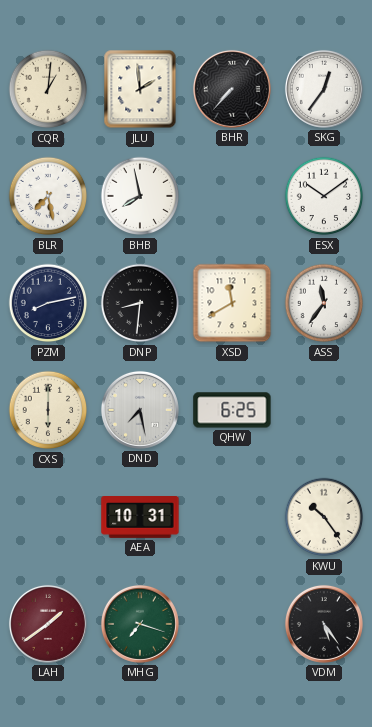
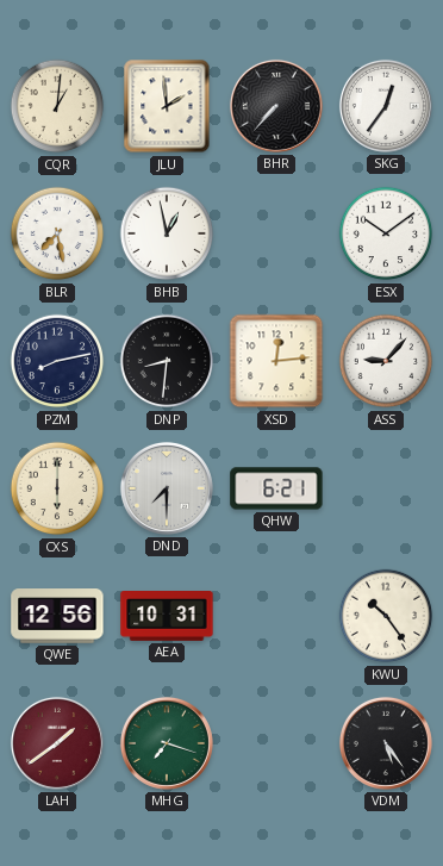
BHB: 7:58 -> 12:58
XSD: 11:40 -> 12:14
ASS: 11:36 -> 9:07
DND: 7:28 -> 7:30
QHW: 6:25 -> 6:21
QWE: none -> 12:56
